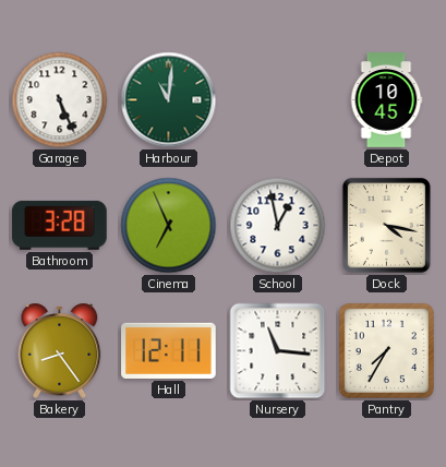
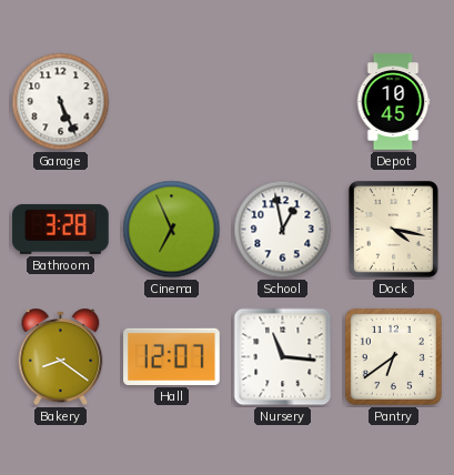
Harbour: 11:01 -> none
Bakery: 8:24 -> 8:21
Hall: 12:11 -> 12:07
Pantry: 7:35 -> 6:39
